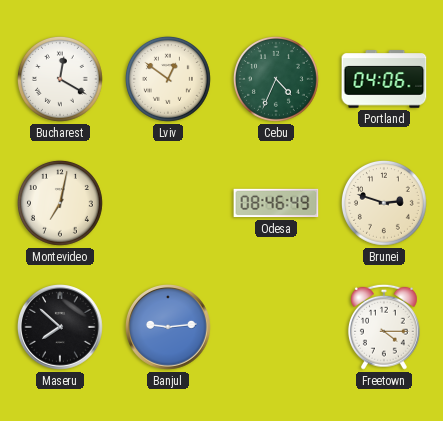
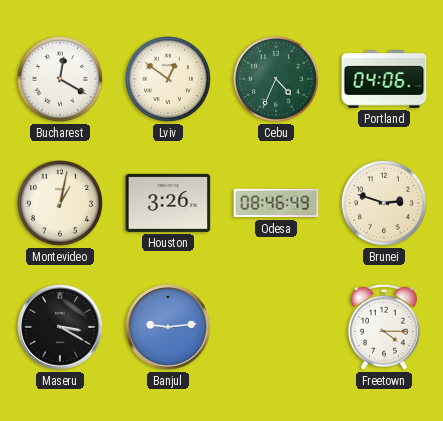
Montevideo: 7:02 -> 1:02
Houston: none -> 3:26
Maseru: 7:52 -> 3:20
